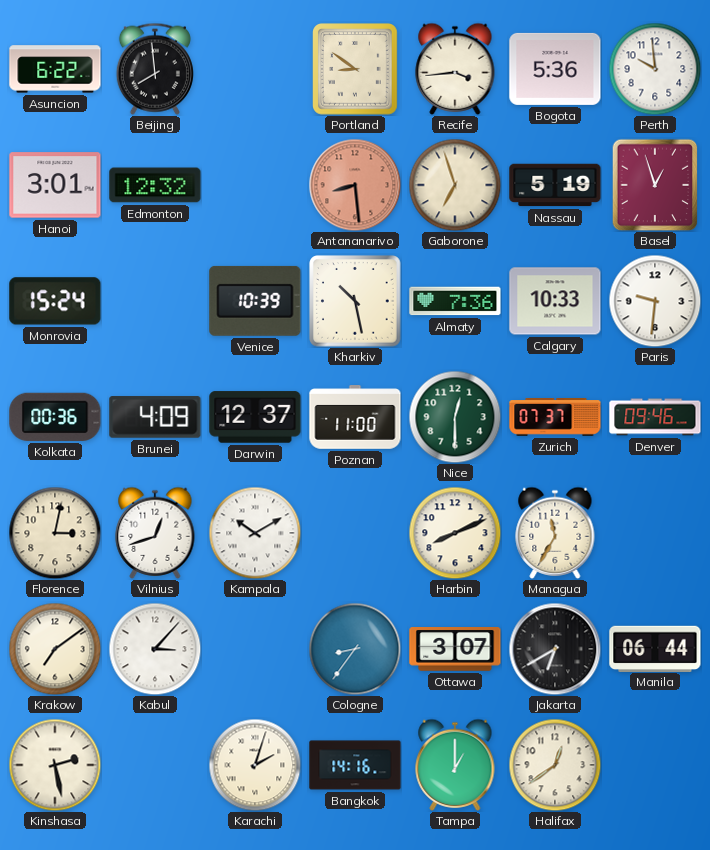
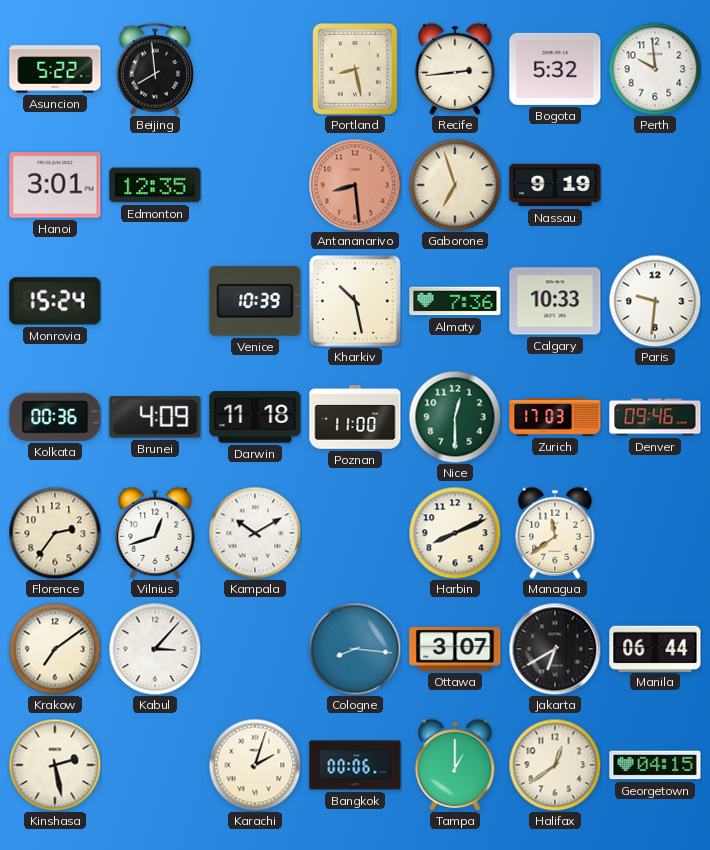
Asuncion: 6:22 -> 5:22
Portland: 8:51 -> 8:28
Recife: 3:44 -> 2:44
Bogota: 5:36 -> 5:32
Edmonton: 12:32 -> 12:35
Nassau: 5:19 -> 9:19
Basel: 12:57 -> none
Darwin: 12:37 -> 11:18
Zurich: 07:37 -> 17:03
Florence: 3:02 -> 2:36
Managua: 11:35 -> 11:39
Cologne: 8:36 -> 8:16
Bangkok: 14:16 -> 00:06
Georgetown: none -> 04:15
